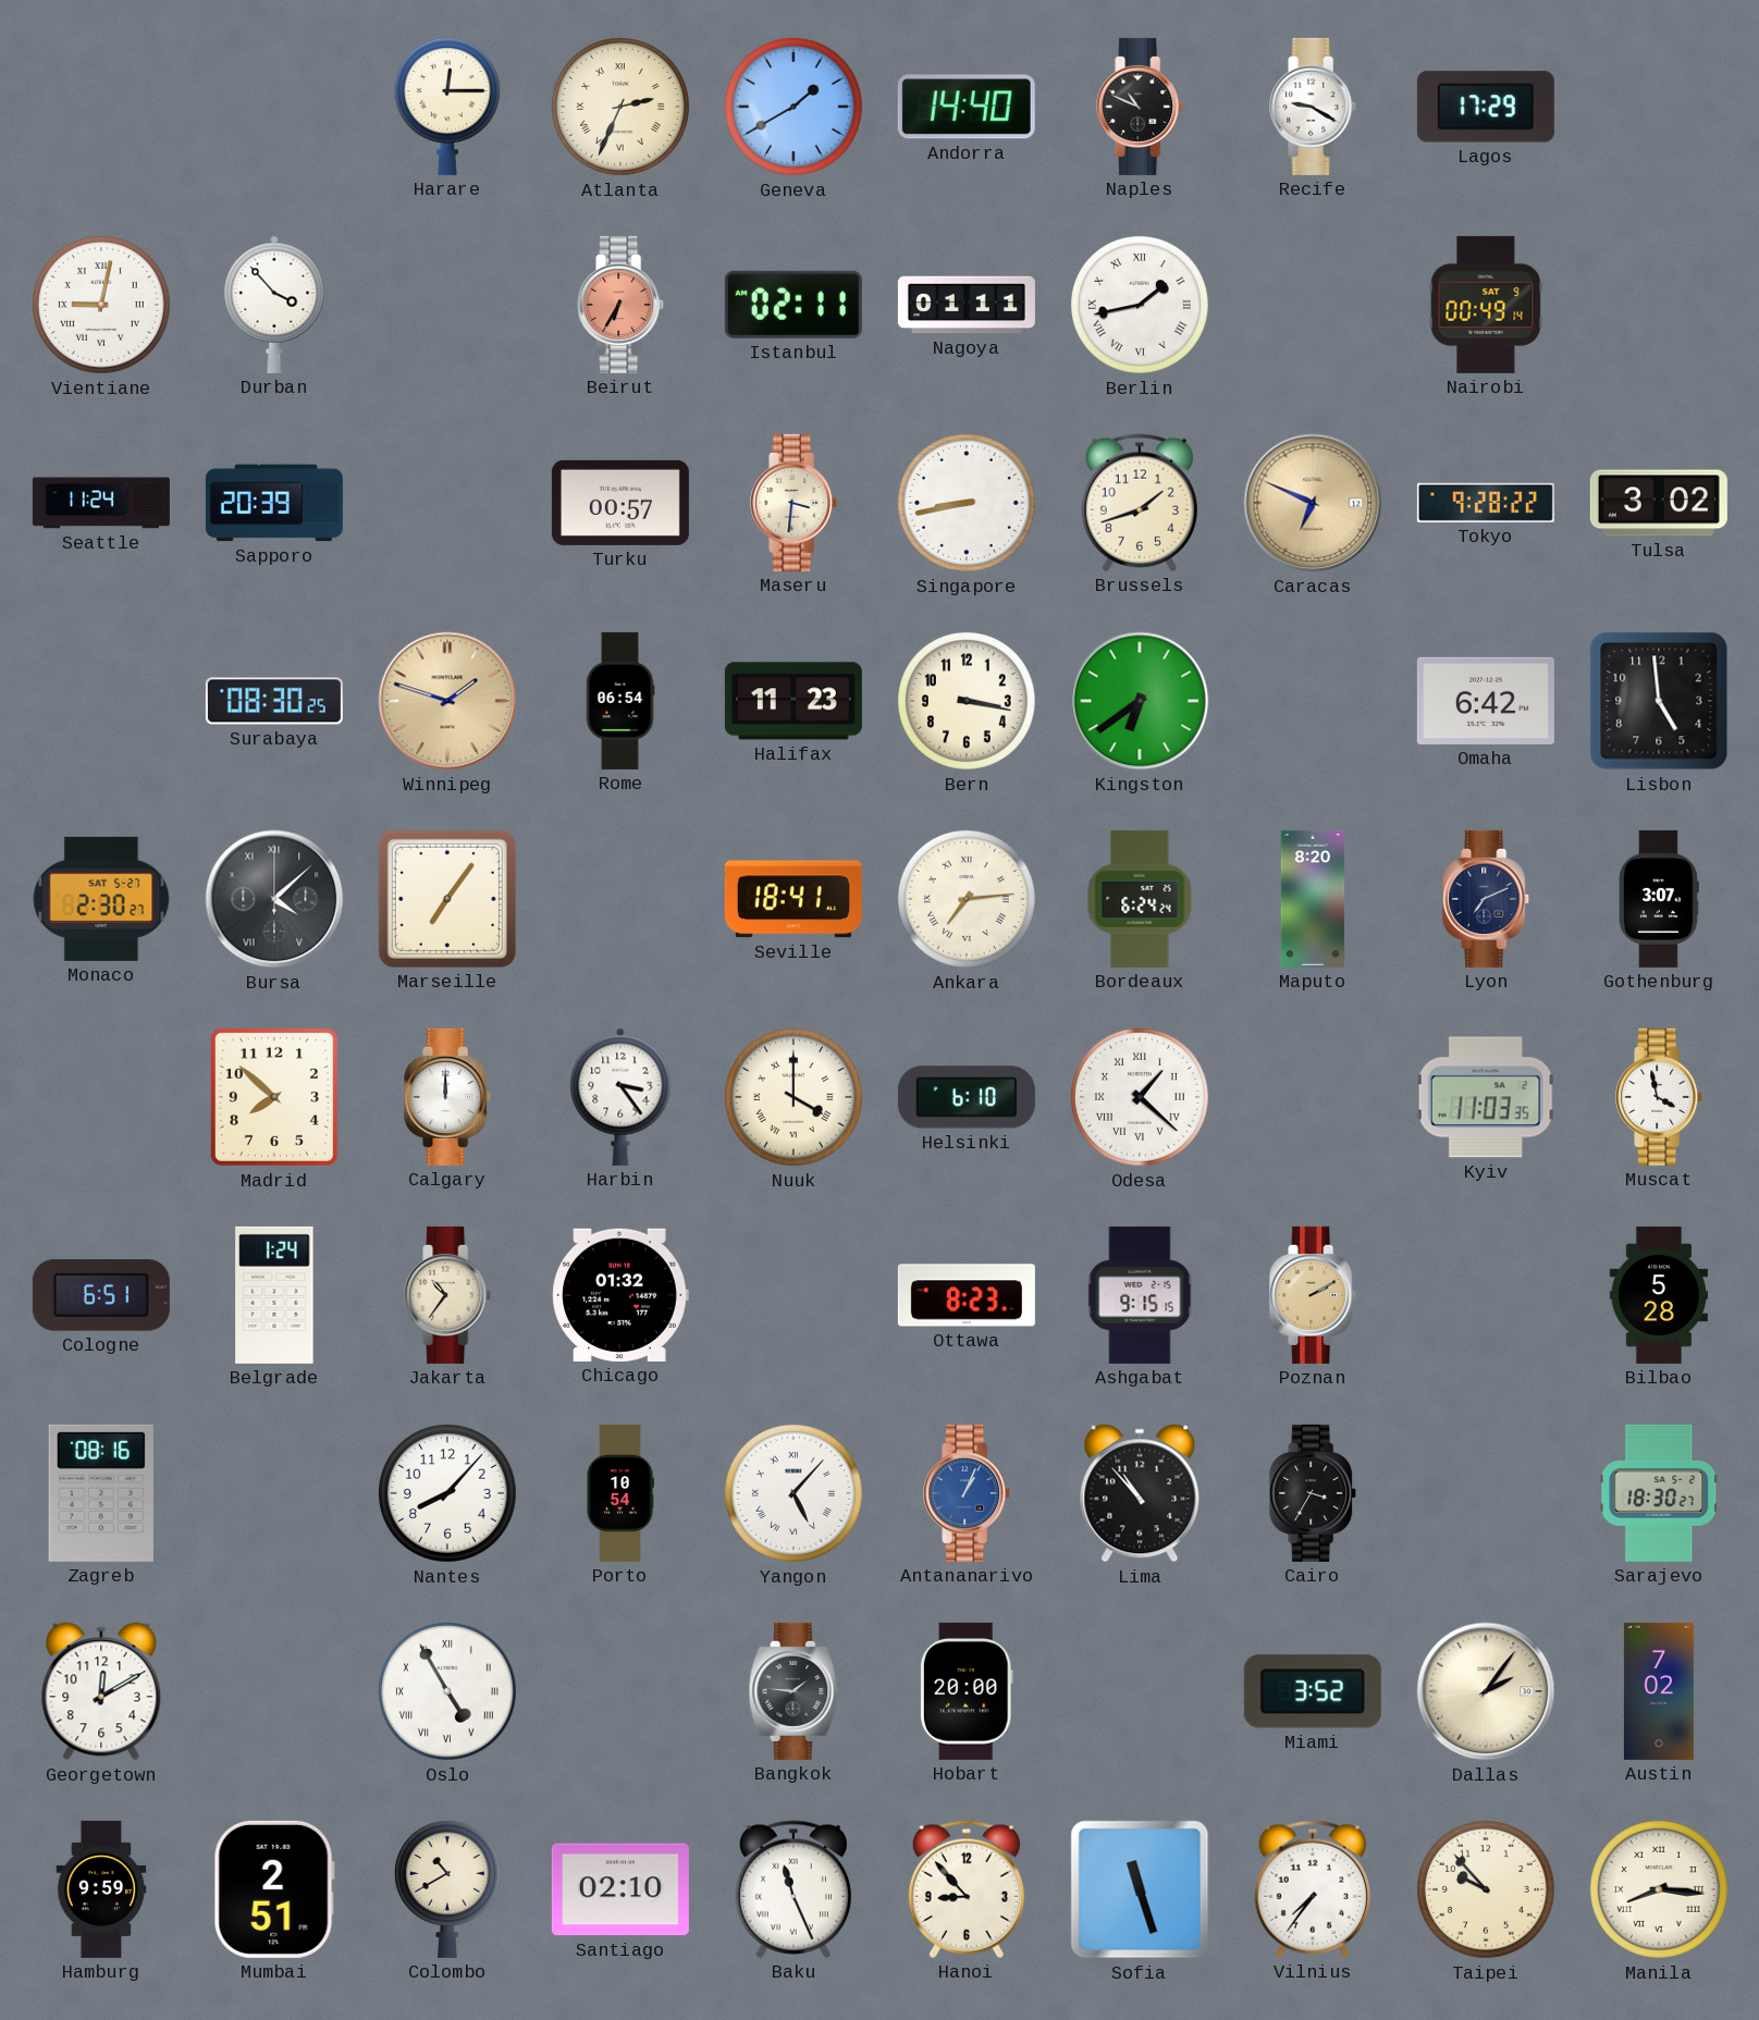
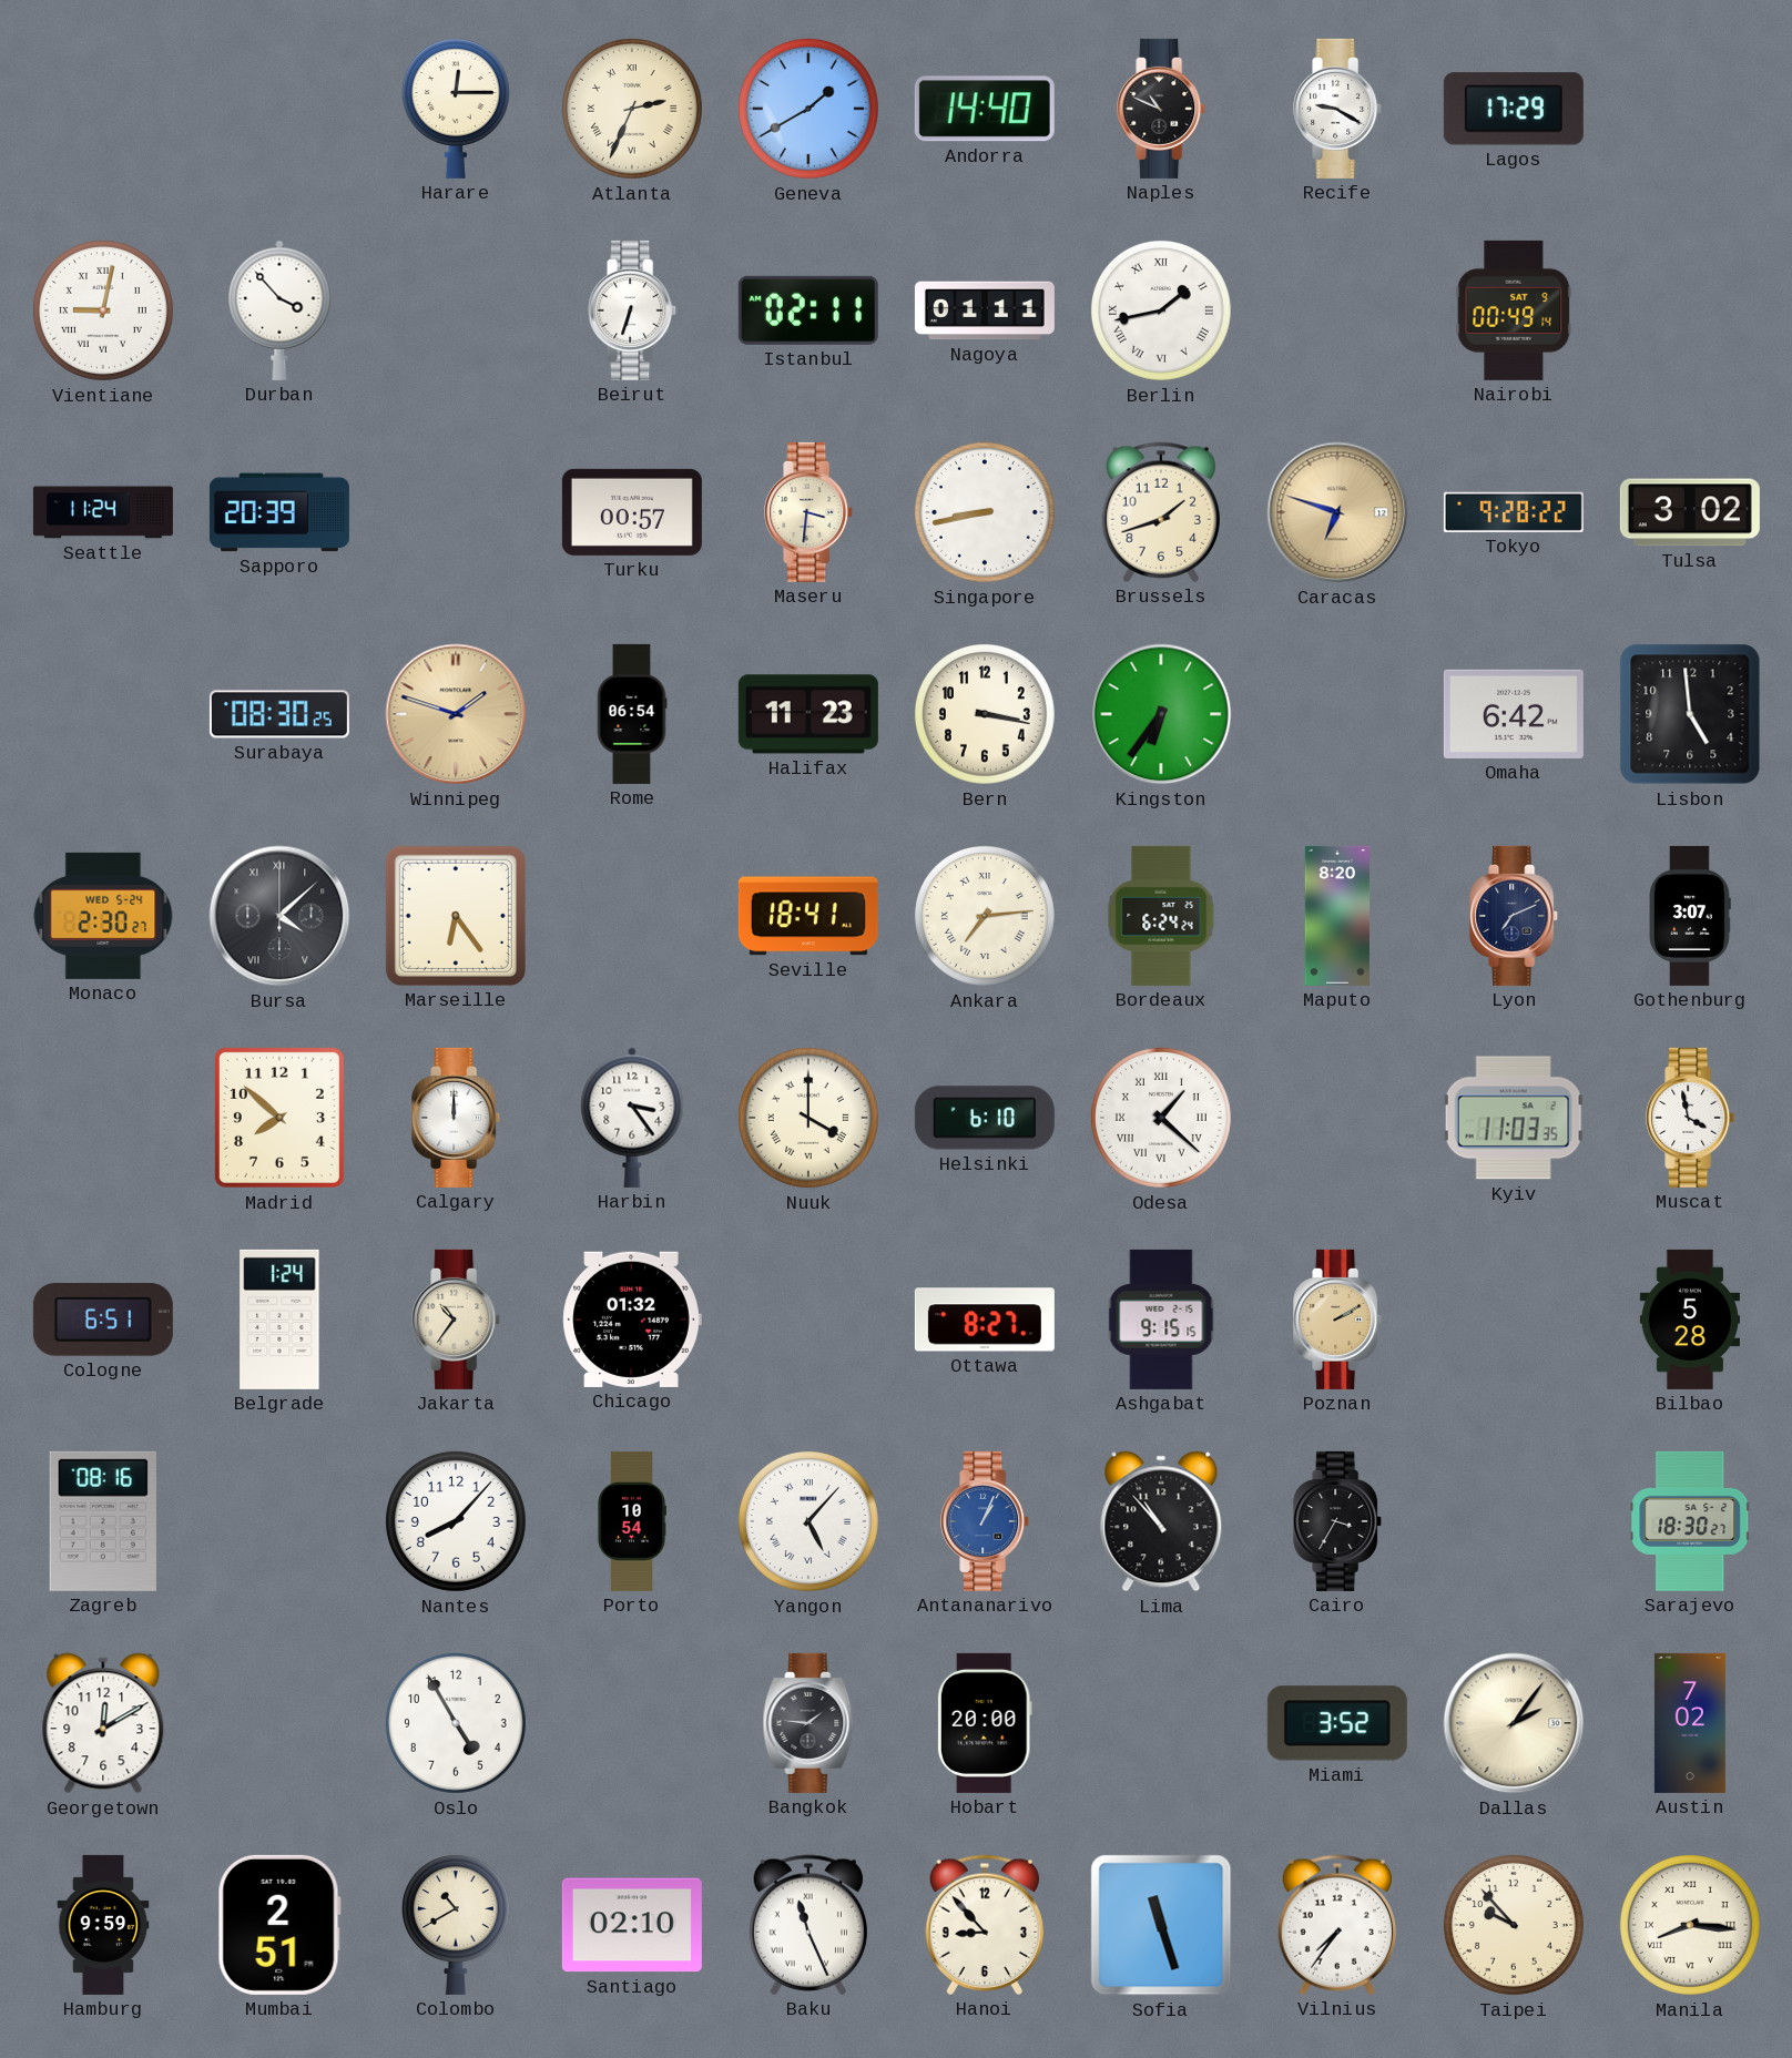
Beirut: 6:35 -> 6:33
Beirut dial: salmon -> white
Caracas: 6:49 -> 6:48
Kingston: 6:39 -> 6:36
Monaco date: SAT 5-27 -> WED 5-24
Marseille: 7:06 -> 6:24
Ottawa: 8:23 -> 8:27
Oslo numerals: Roman -> Arabic
